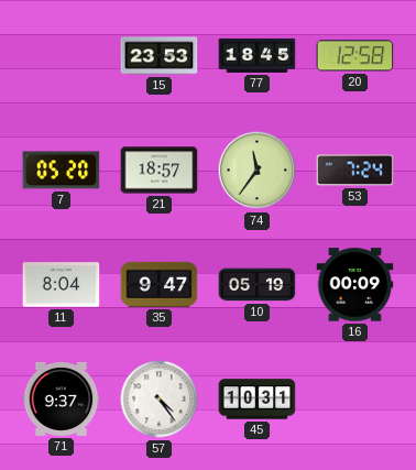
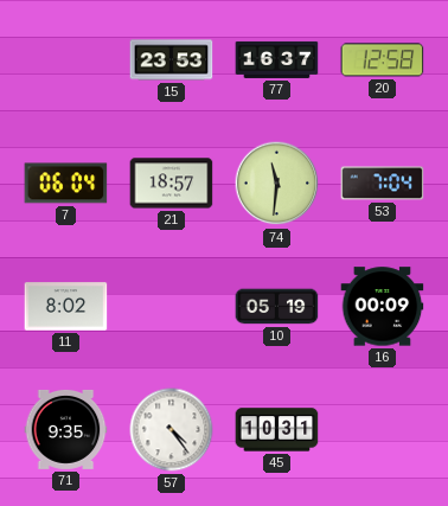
77: 18:45 -> 16:37
7: 05:20 -> 06:04
74: 11:36 -> 11:31
53: 7:24 -> 7:04
11: 8:04 -> 8:02
35: 9:47 -> none
71: 9:37 -> 9:35
